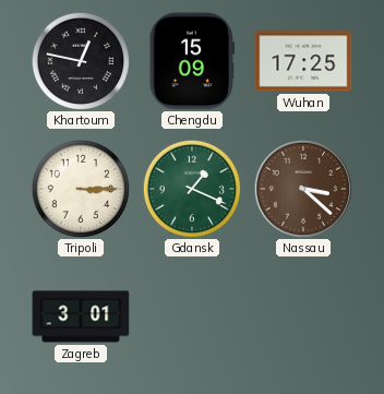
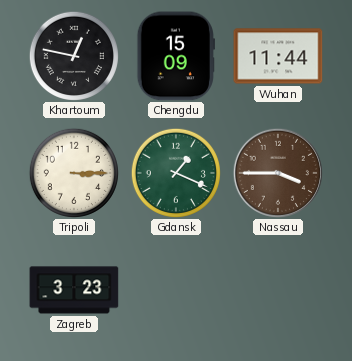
Wuhan: 17:25 -> 11:44
Nassau: 3:22 -> 3:45
Zagreb: 3:01 -> 3:23
